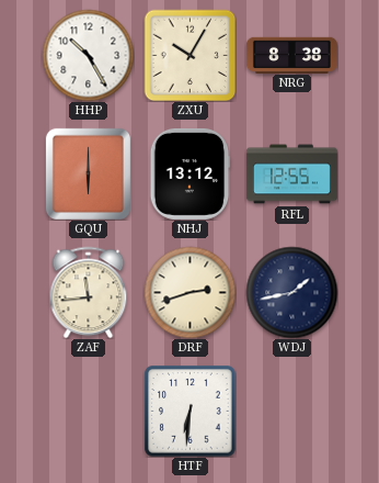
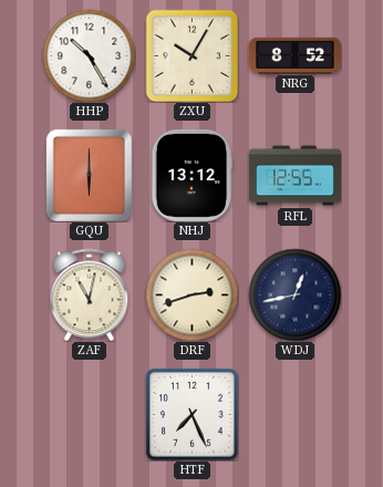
NRG: 8:38 -> 8:52
ZAF: 11:44 -> 11:02
WDJ: 1:43 -> 12:43
HTF: 6:31 -> 7:26
